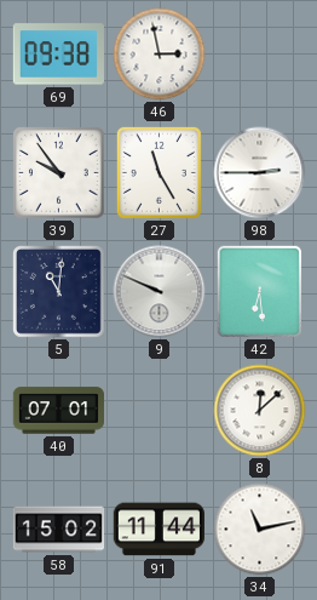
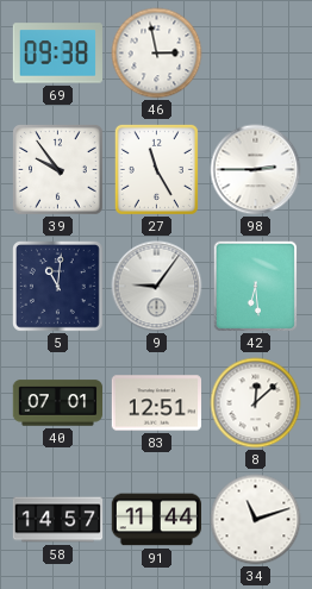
9: 9:49 -> 9:06
83: none -> 12:51
58: 15:02 -> 14:57
34: 11:13 -> 11:12
